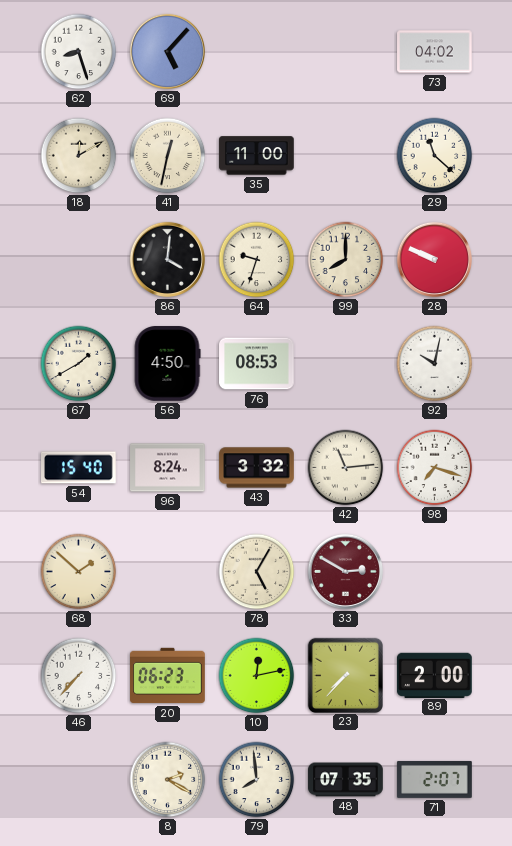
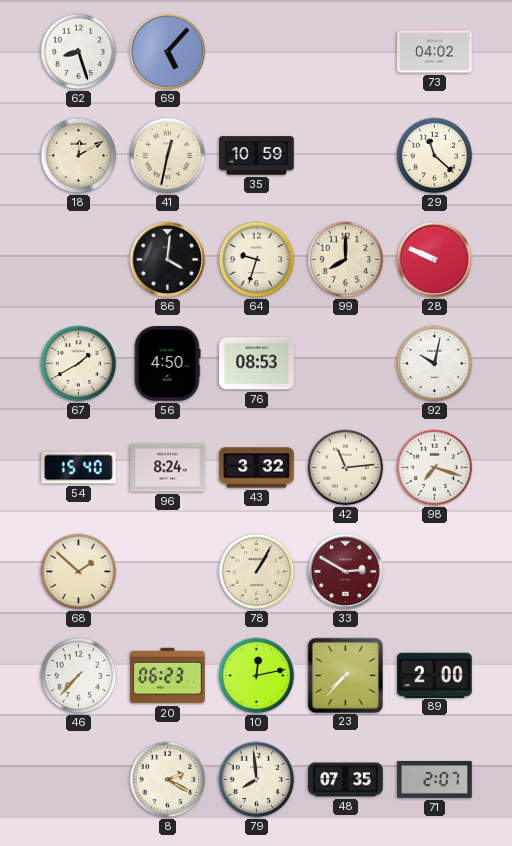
35: 11:00 -> 10:59
78: 5:05 -> 1:05
